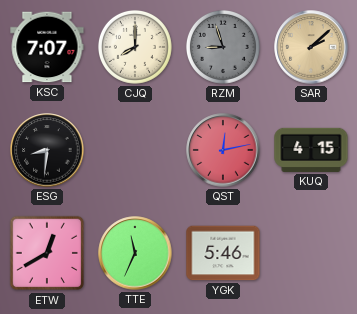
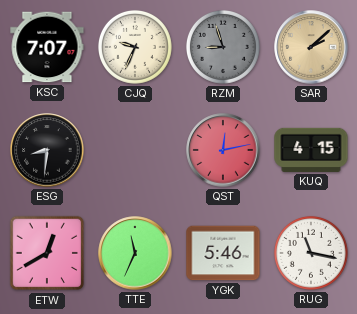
CJQ: 8:00 -> 9:34
RUG: none -> 11:17
